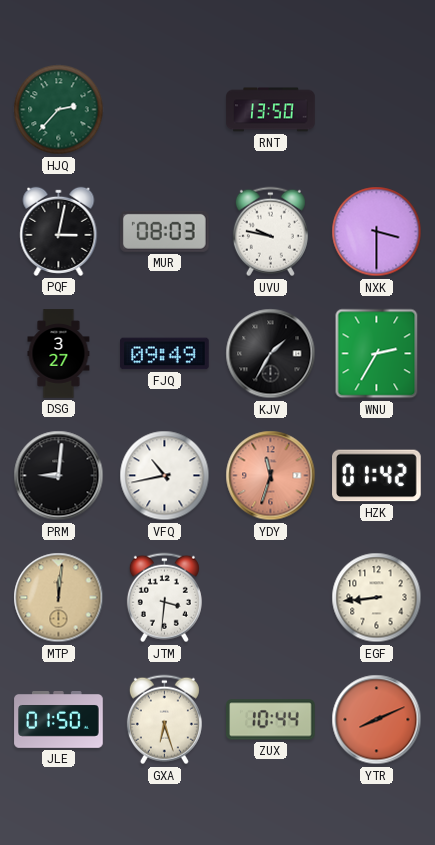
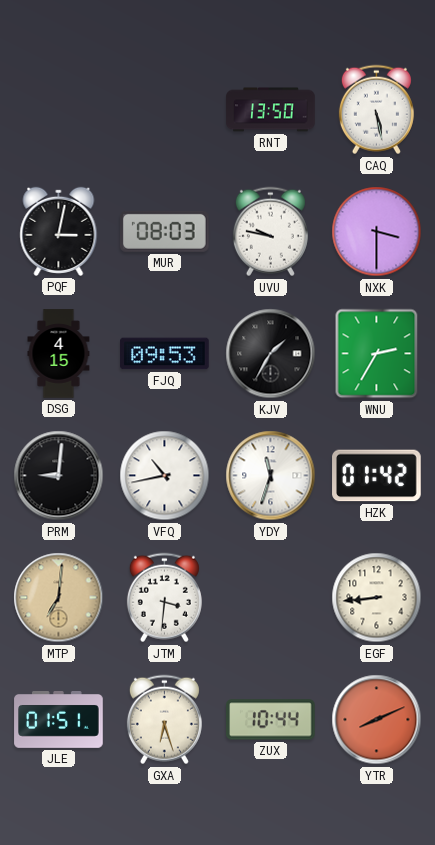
HJQ: 2:37 -> none
CAQ: none -> 5:28
DSG: 3:27 -> 4:15
FJQ: 09:49 -> 09:53
YDY dial: salmon -> white
MTP: 12:01 -> 7:01
JLE: 01:50 -> 01:51
